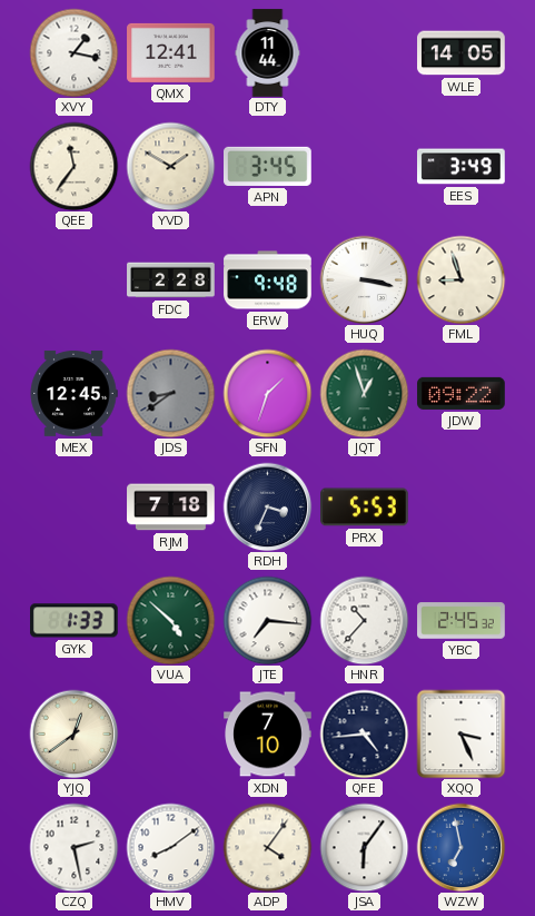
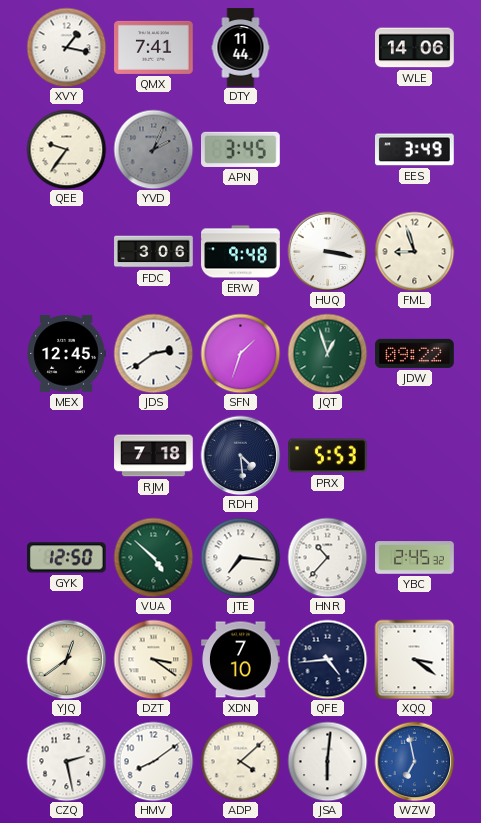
QMX: 12:41 -> 7:41
WLE: 14:05 -> 14:06
QEE: 11:36 -> 9:36
YVD: 1:50 -> 2:04
YVD dial: cream -> grey
FDC: 2:28 -> 3:06
JDS: 8:39 -> 2:39
JDS dial: grey -> white
RDH: 3:34 -> 4:29
GYK: 1:33 -> 12:50
DZT: none -> 3:21
XQQ: 3:26 -> 3:21
ADP: 4:06 -> 4:08
JSA: 6:06 -> 6:01
